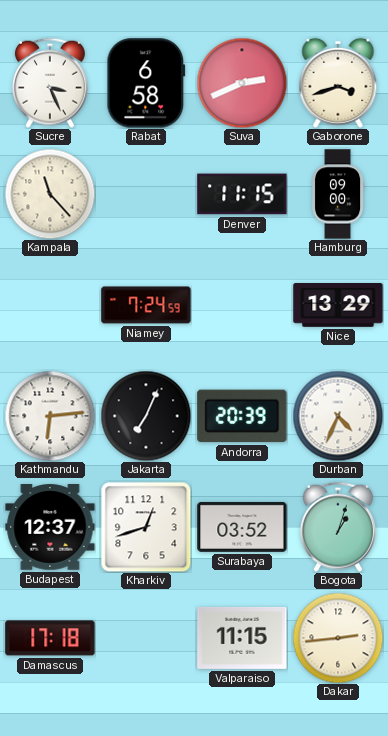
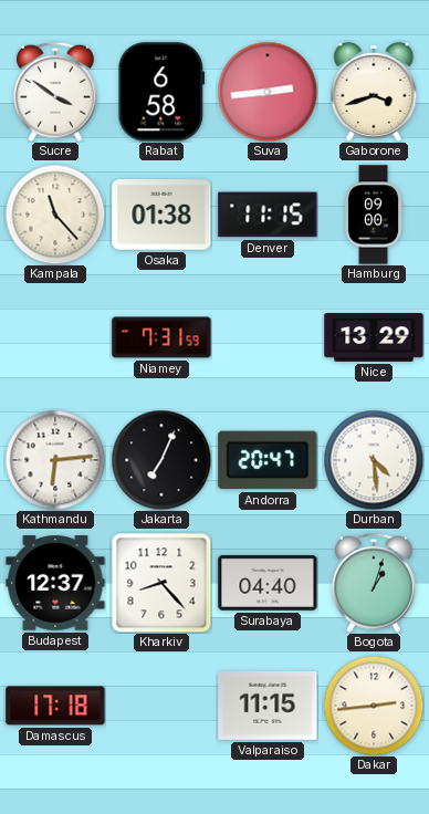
Sucre: 3:26 -> 3:51
Suva: 2:41 -> 2:44
Osaka: none -> 01:38
Niamey: 7:24 -> 7:31
Andorra: 20:39 -> 20:47
Durban: 4:34 -> 4:29
Kharkiv: 12:42 -> 8:23
Surabaya: 03:52 -> 04:40
